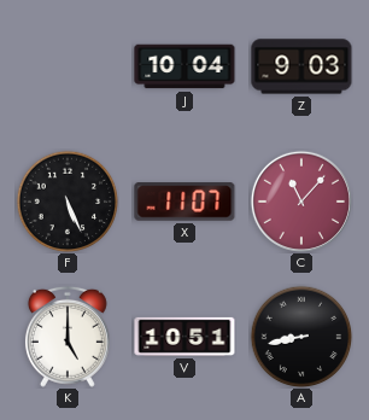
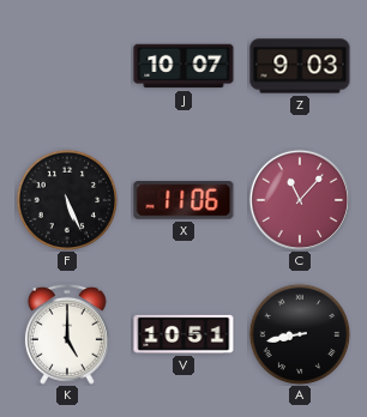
J: 10:04 -> 10:07
X: 11:07 -> 11:06
